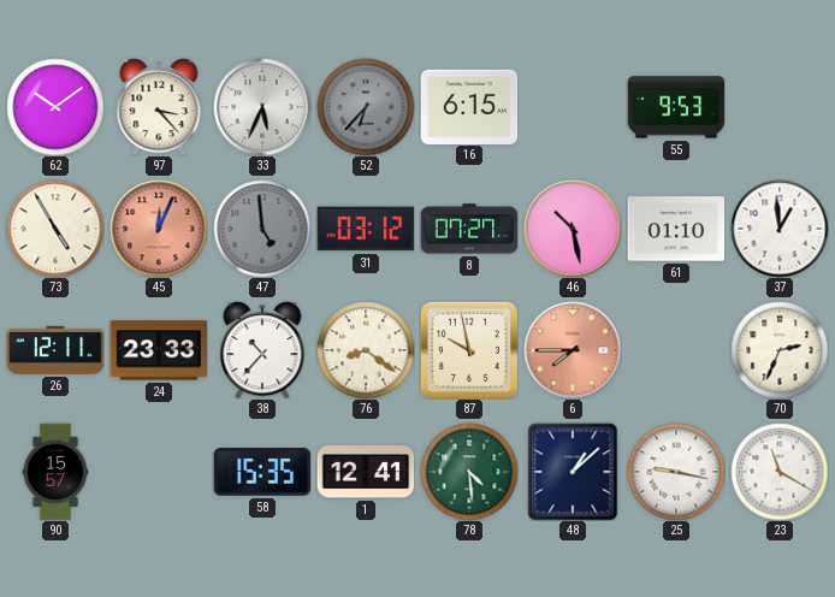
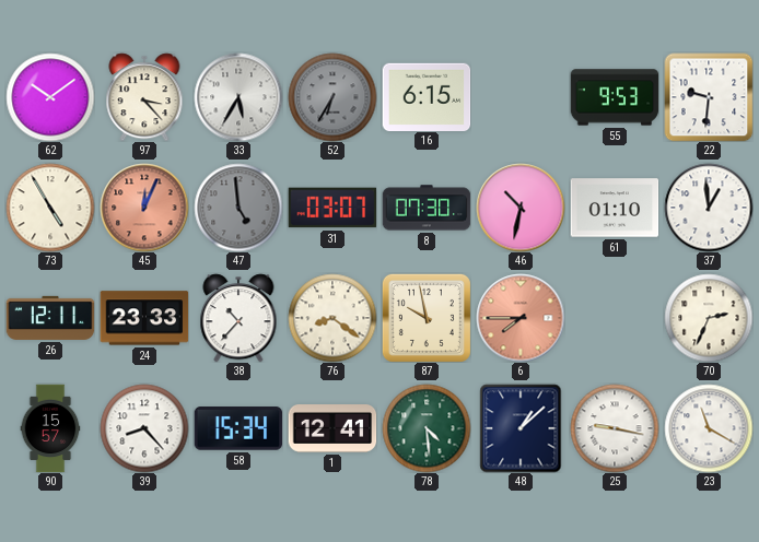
33: 5:34 -> 5:35
52: 6:37 -> 6:35
22: none -> 9:31
31: 03:12 -> 03:07
8: 07:27 -> 07:30
46: 10:28 -> 10:32
39: none -> 8:23
58: 15:35 -> 15:34
